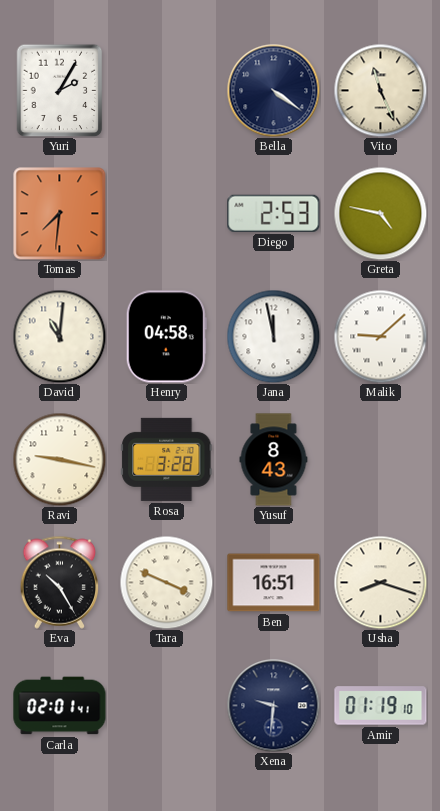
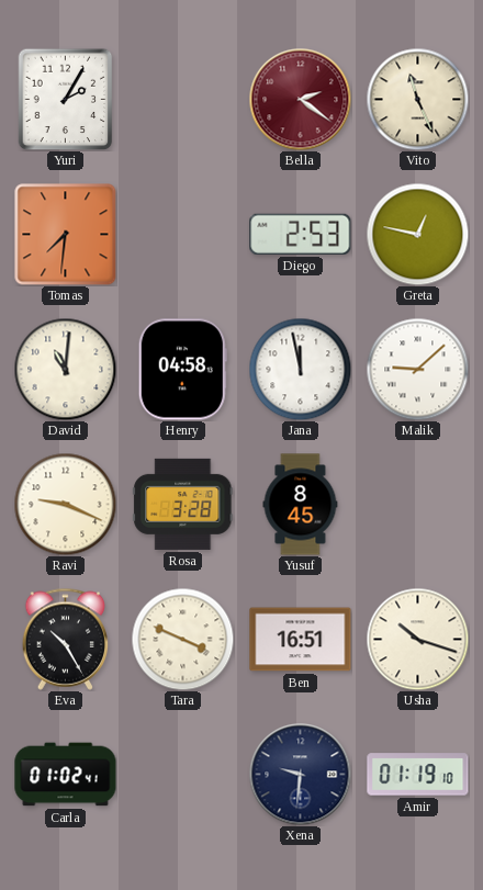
Bella: 4:21 -> 2:21
Bella dial: navy -> burgundy
Greta: 4:47 -> 12:47
Ravi: 9:17 -> 9:19
Yusuf: 8:43 -> 8:45
Usha: 8:18 -> 10:18
Carla: 02:01 -> 01:02
